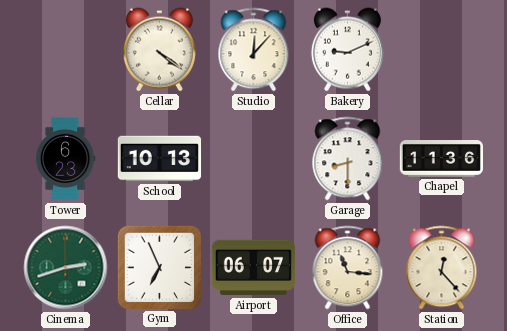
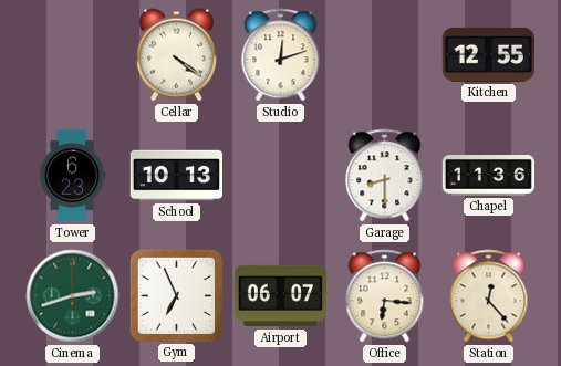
Studio: 12:07 -> 12:12
Bakery: 9:11 -> none
Kitchen: none -> 12:55
Office: 11:16 -> 6:16
